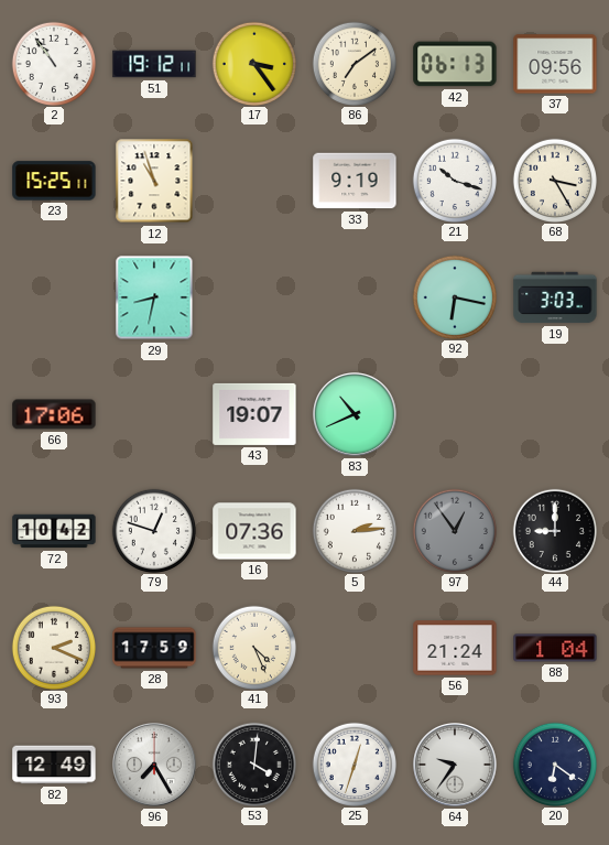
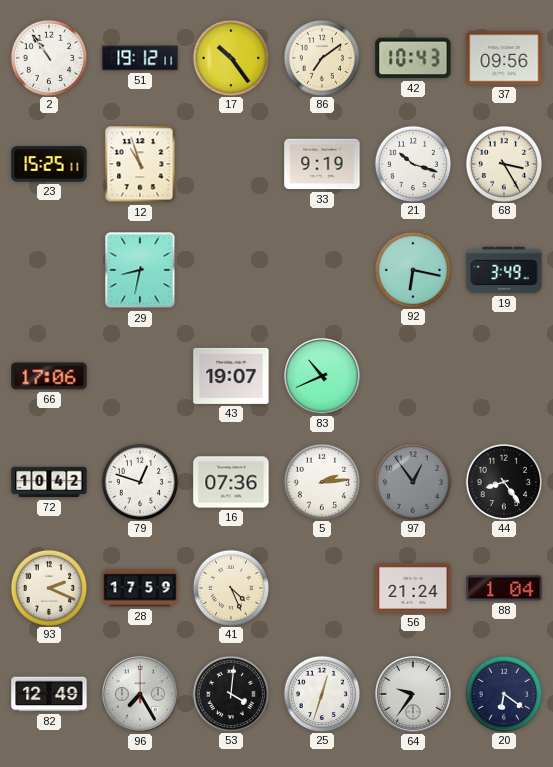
17: 3:24 -> 10:24
42: 06:13 -> 10:43
19: 3:03 -> 3:49
44: 9:00 -> 8:24
